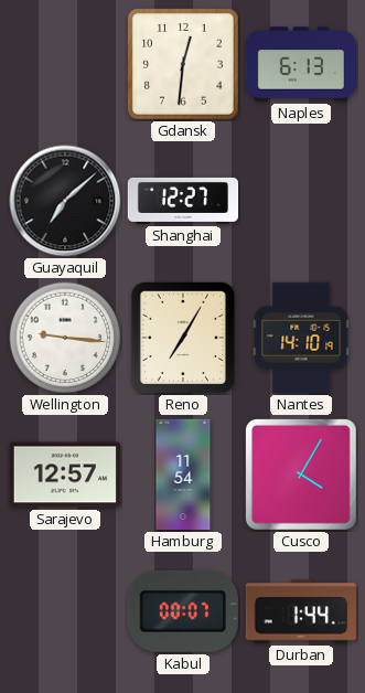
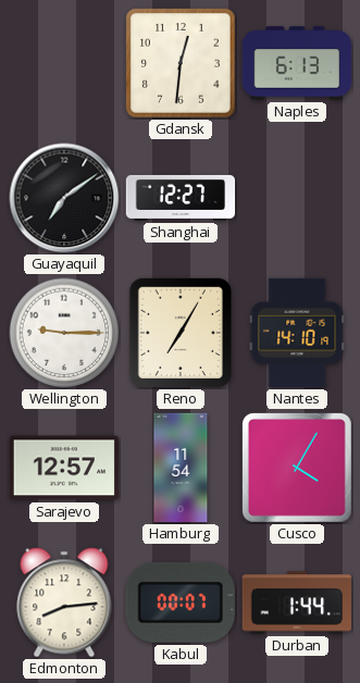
Guayaquil: 7:08 -> 7:09
Wellington: 9:16 -> 9:15
Edmonton: none -> 8:14
